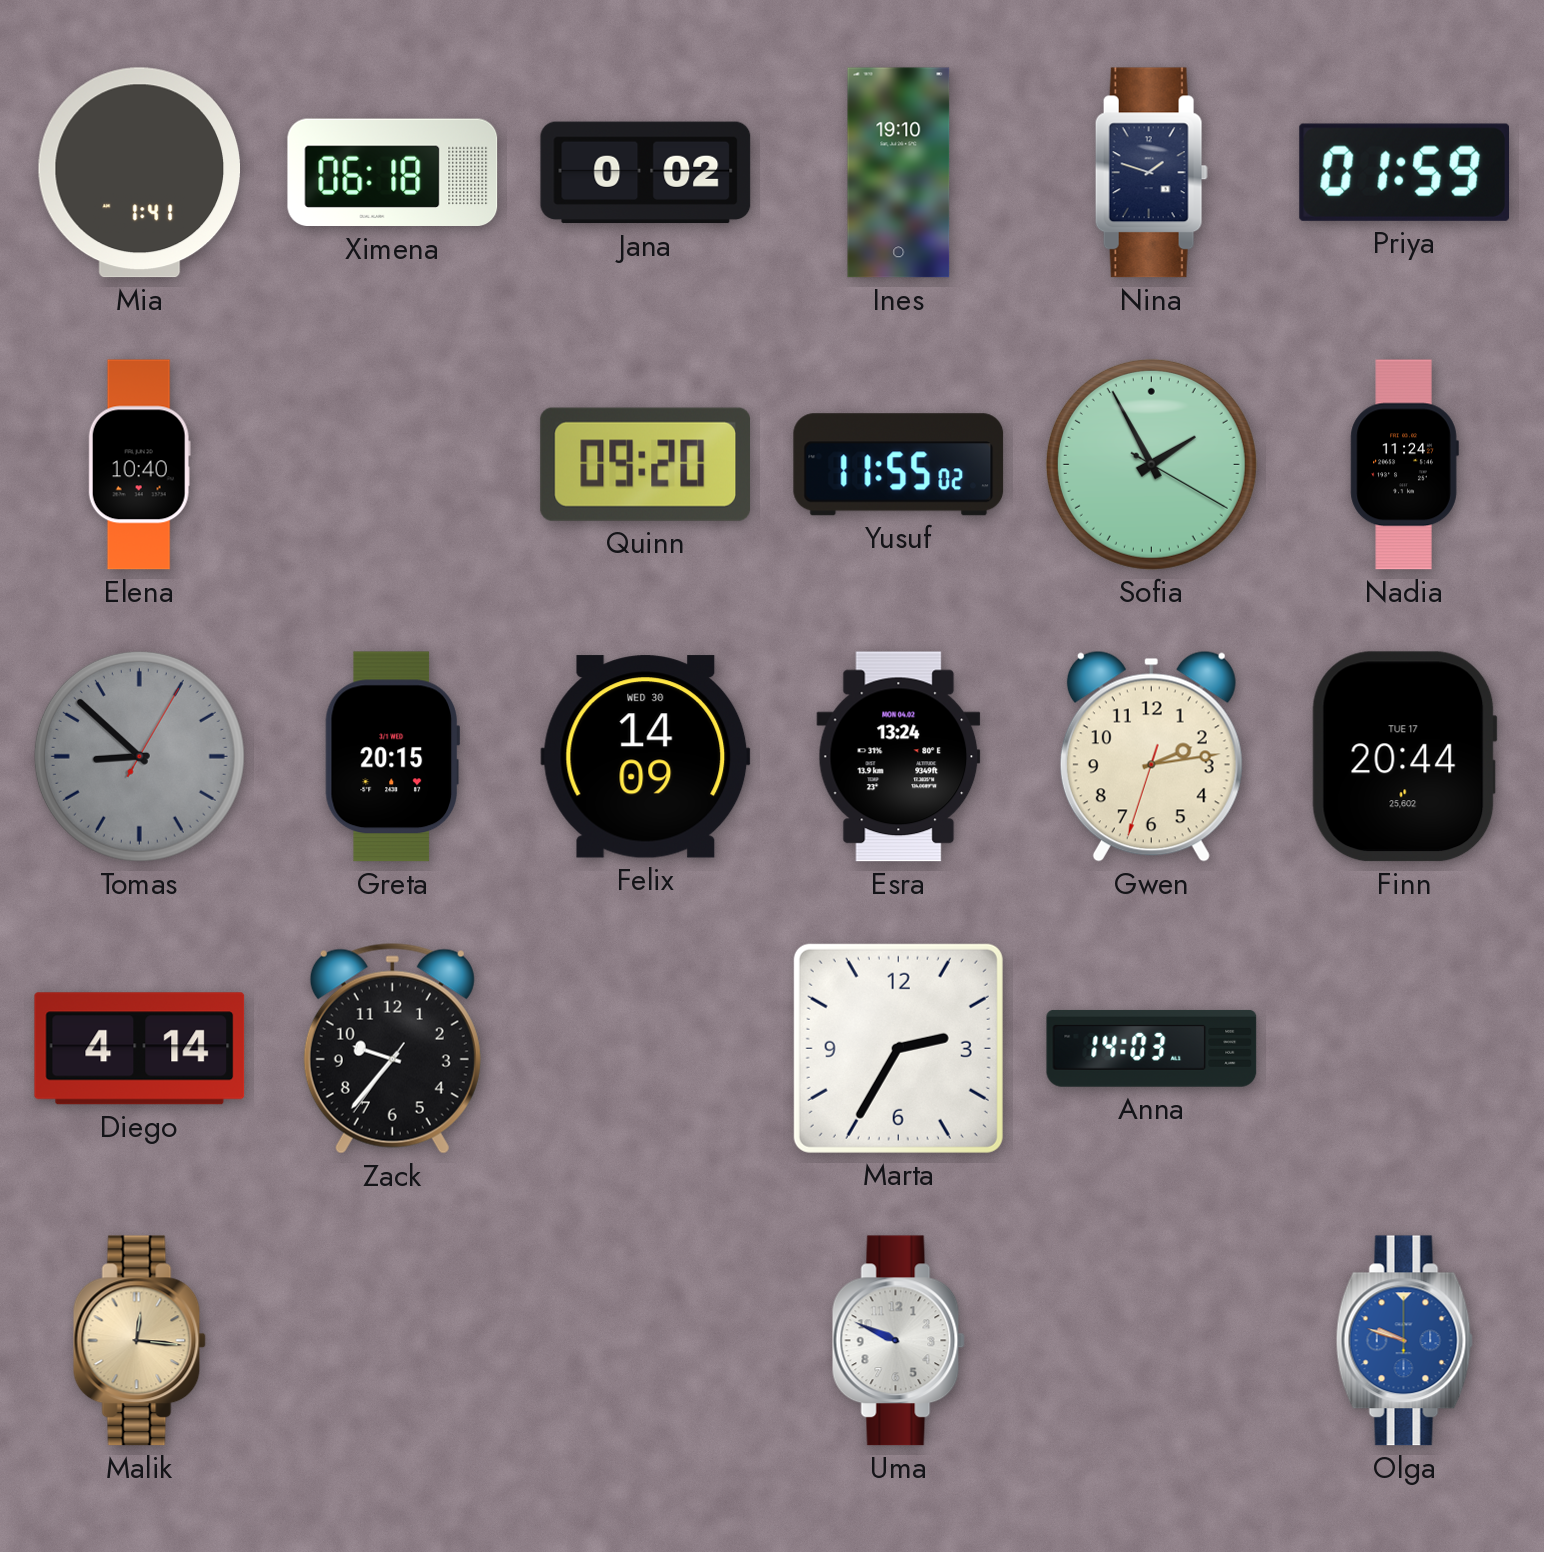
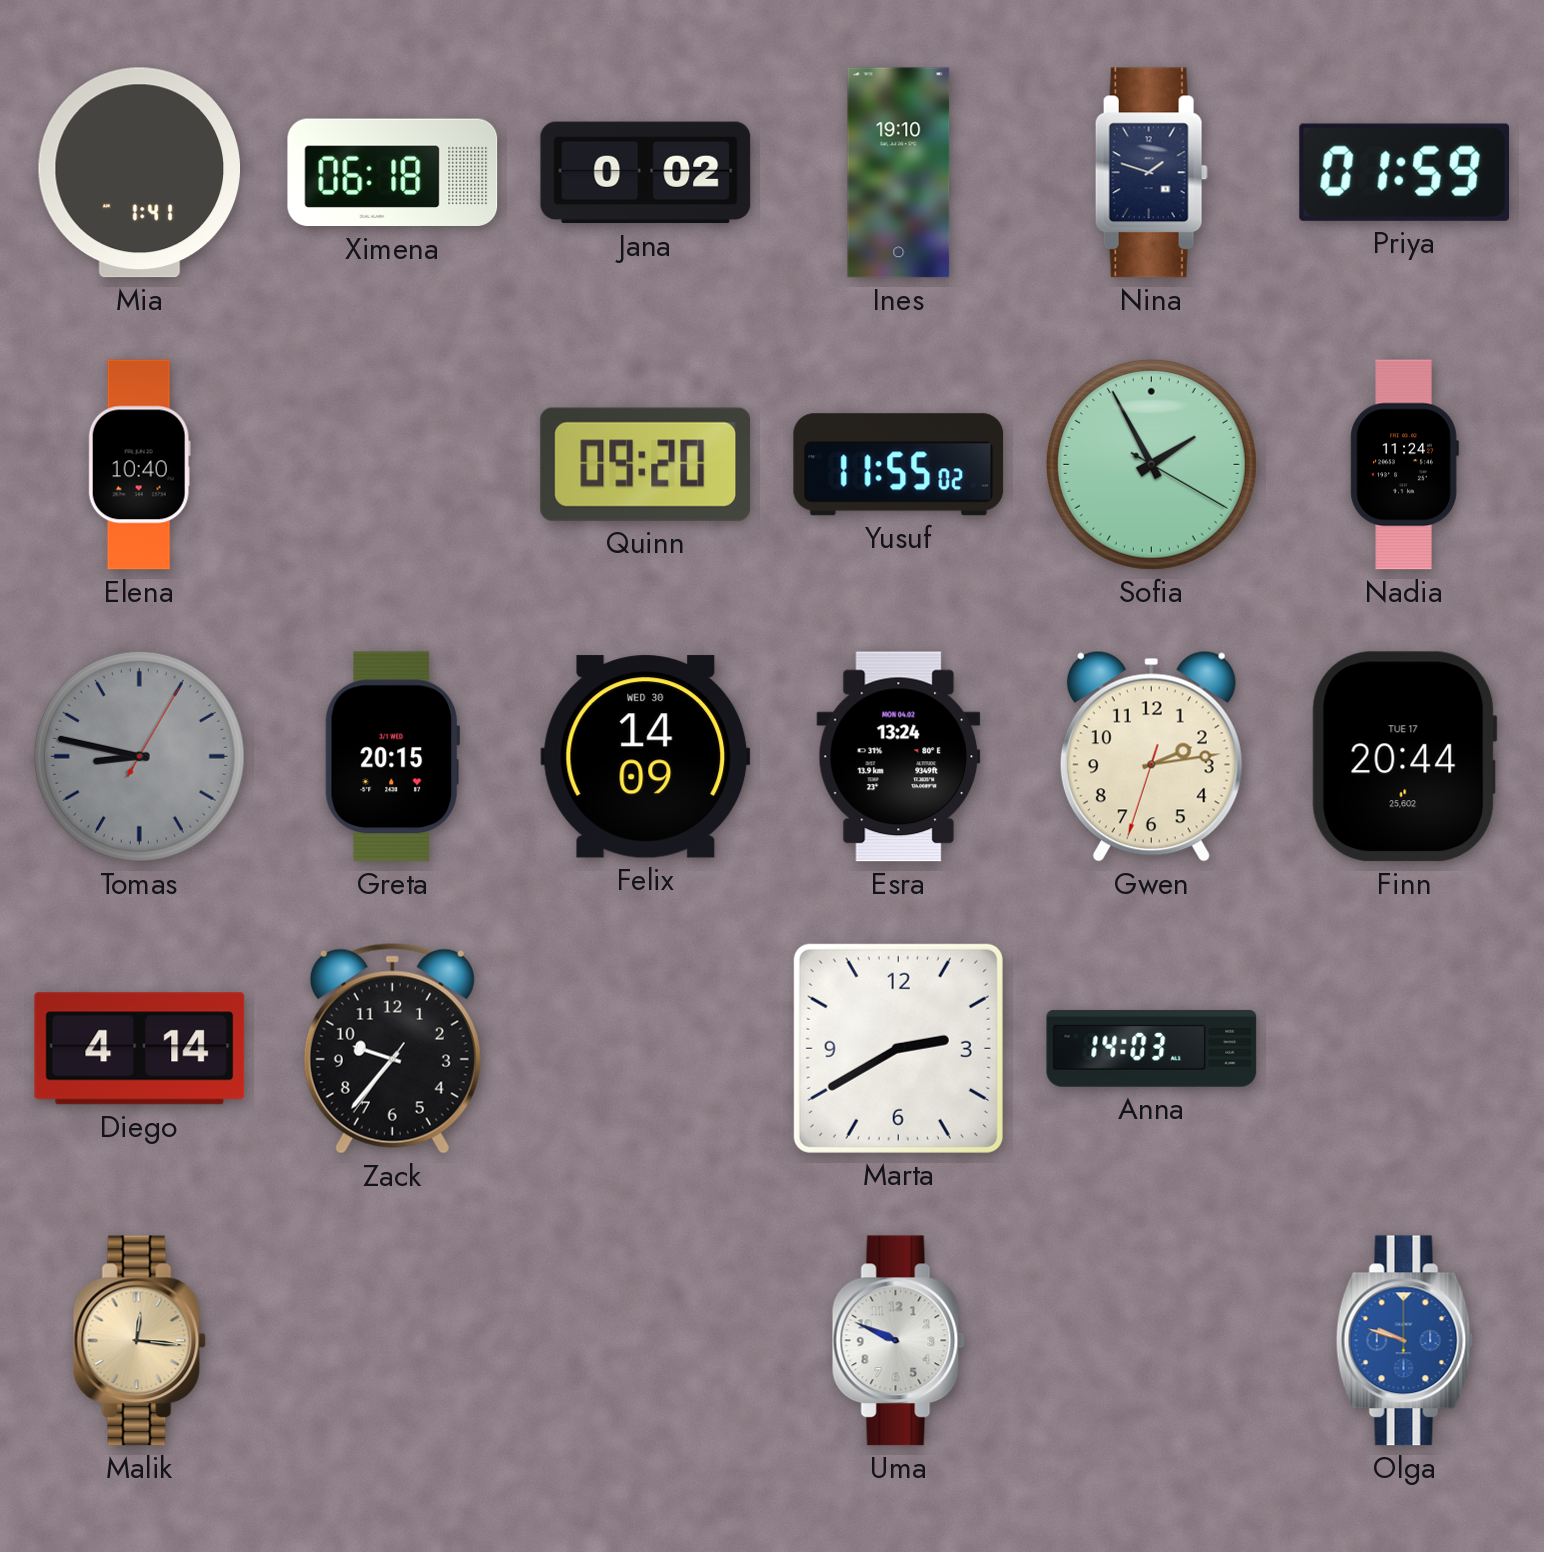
Tomas: 8:52 -> 8:47
Marta: 2:35 -> 2:40
